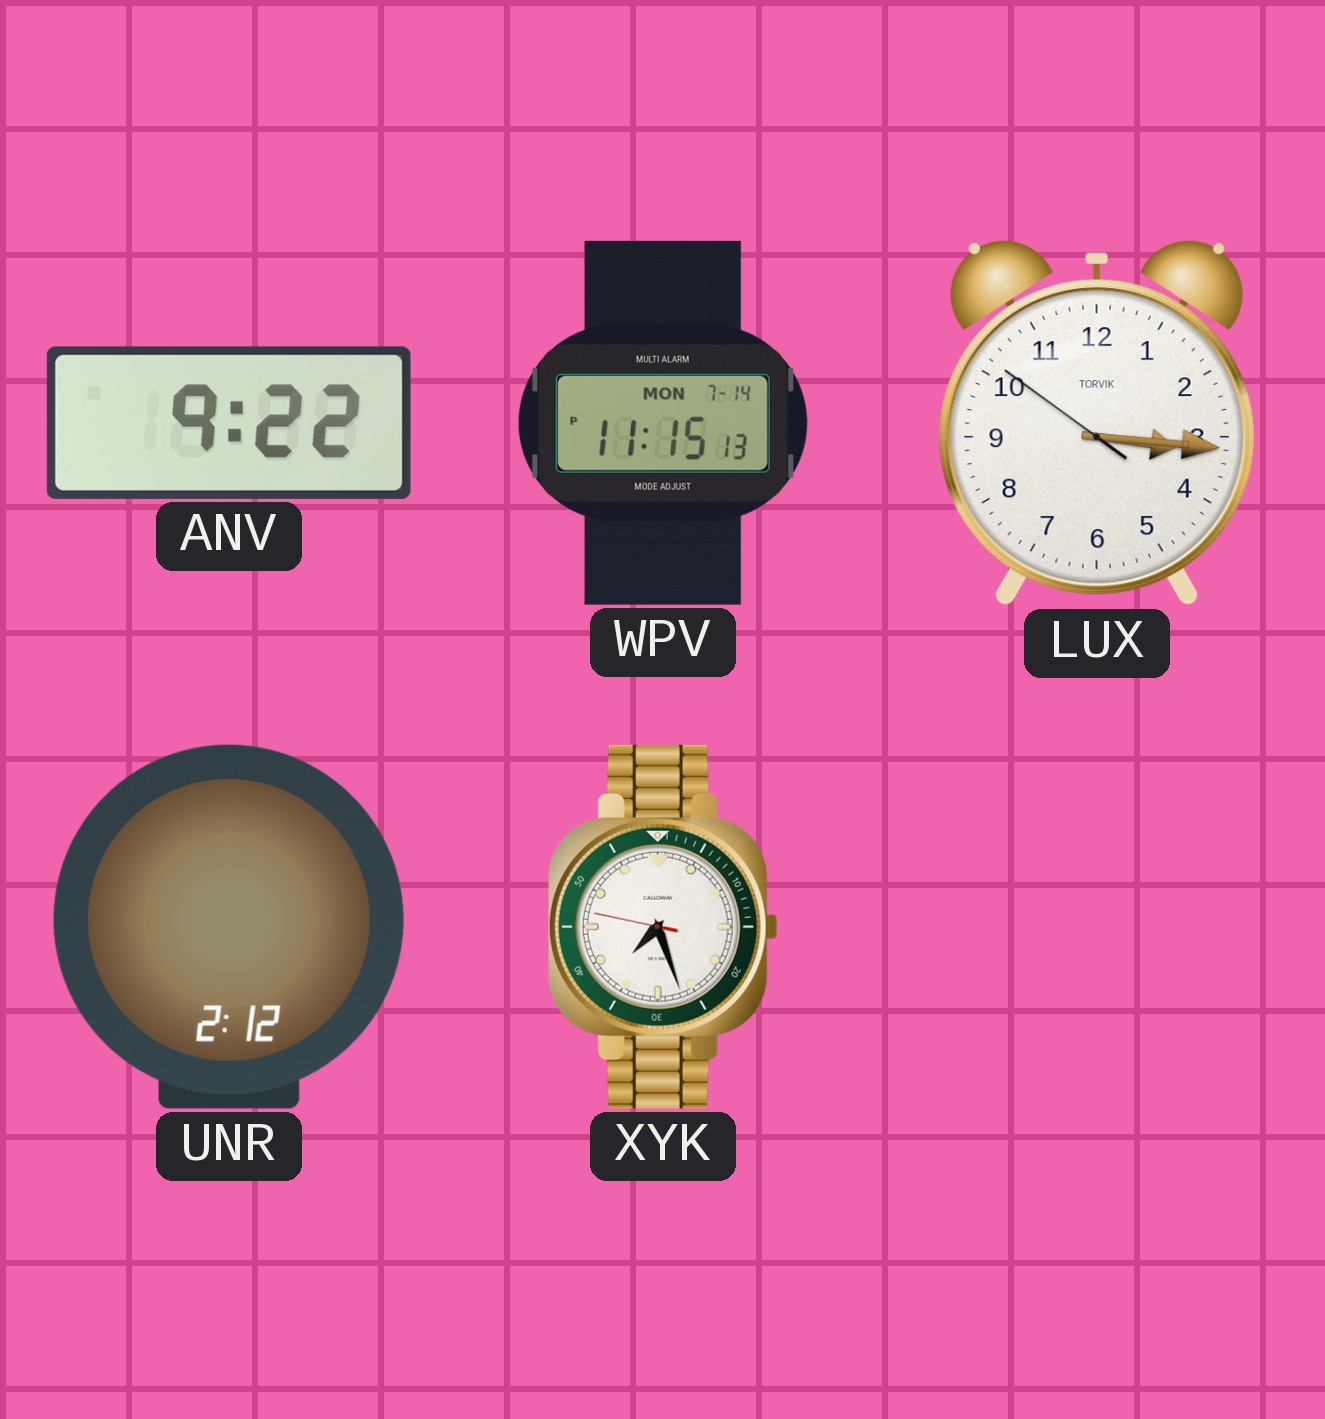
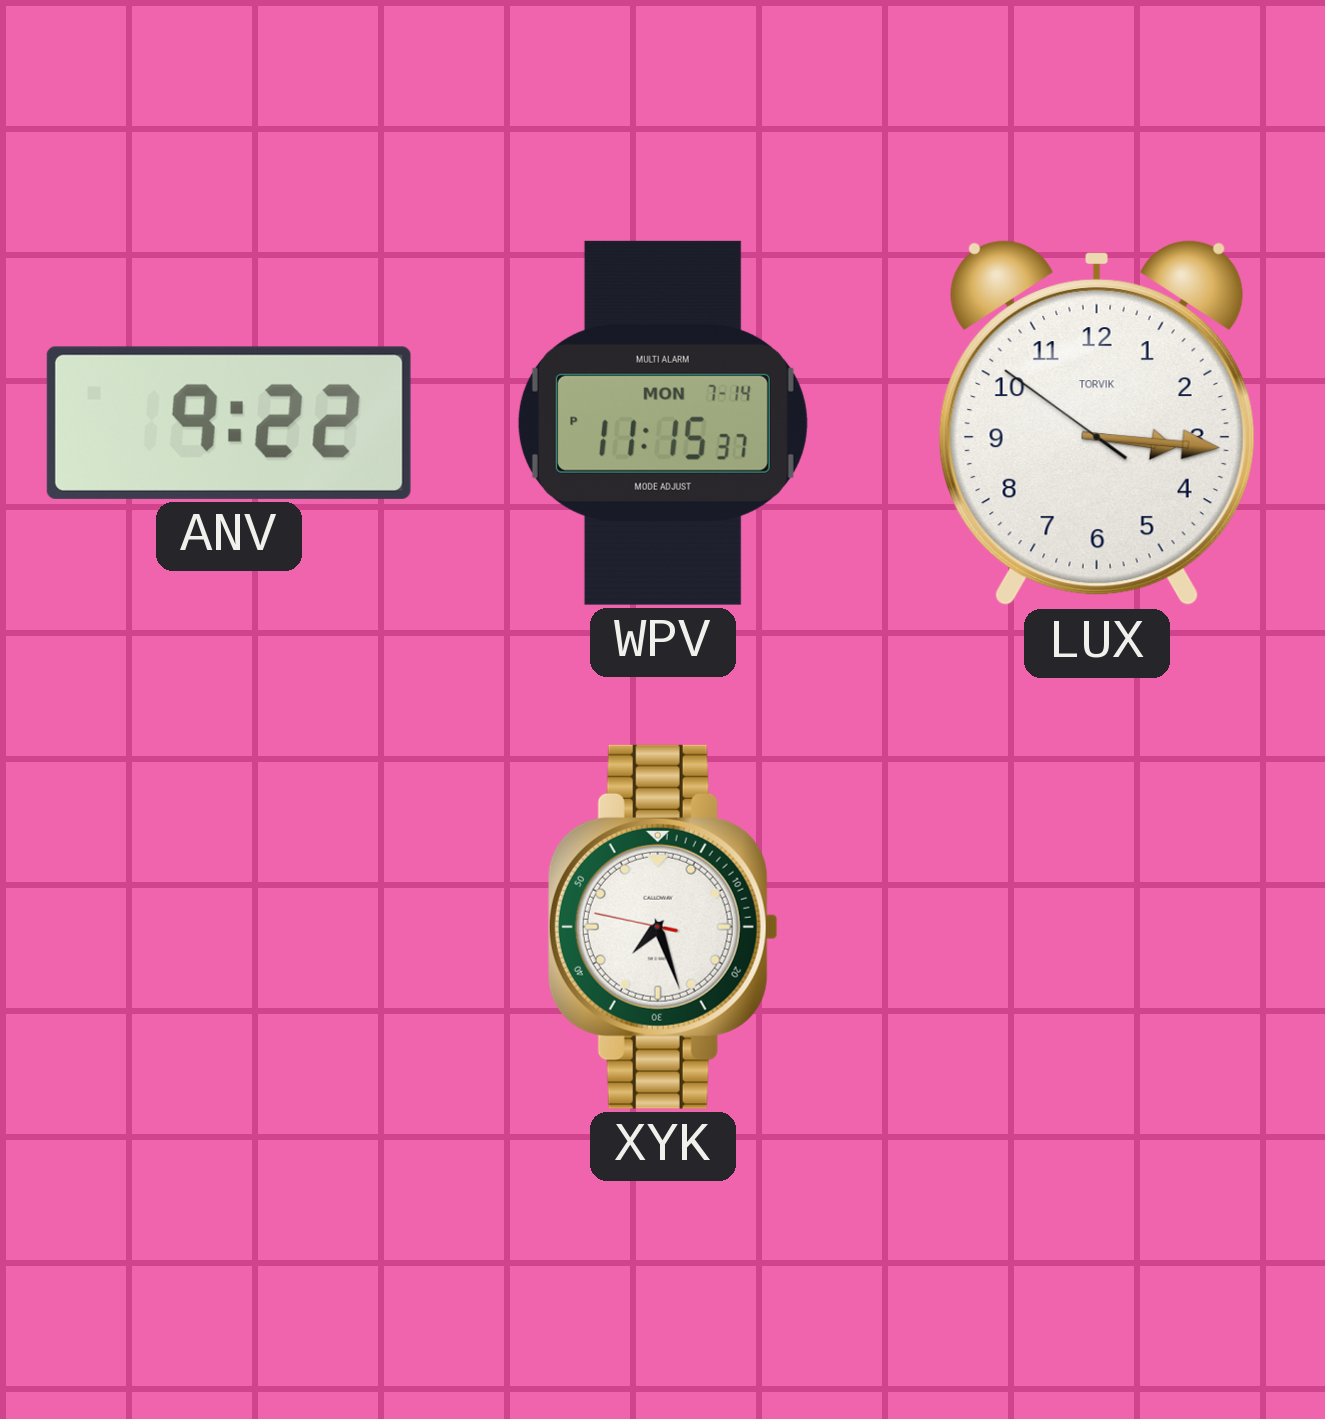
WPV: 11:15:13 PM -> 11:15:37 PM
UNR: 2:12 -> none
